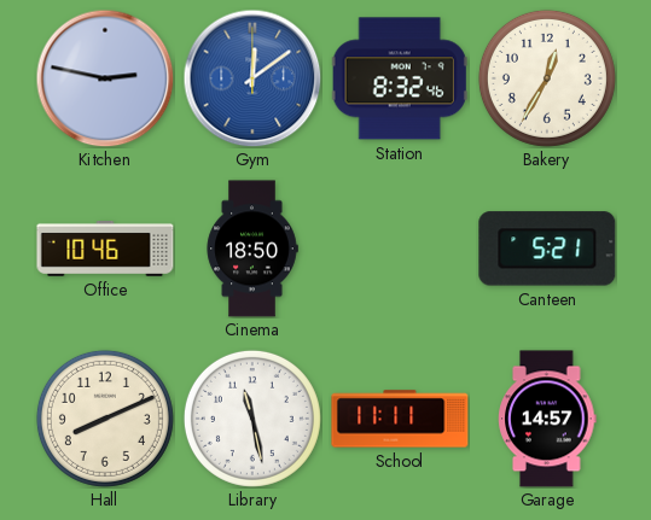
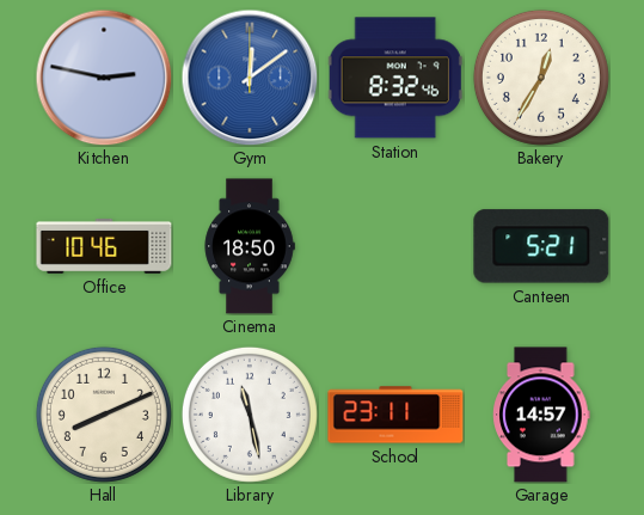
School: 11:11 -> 23:11
